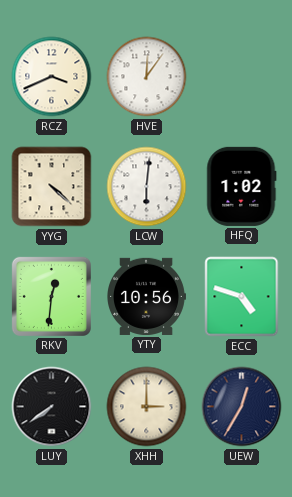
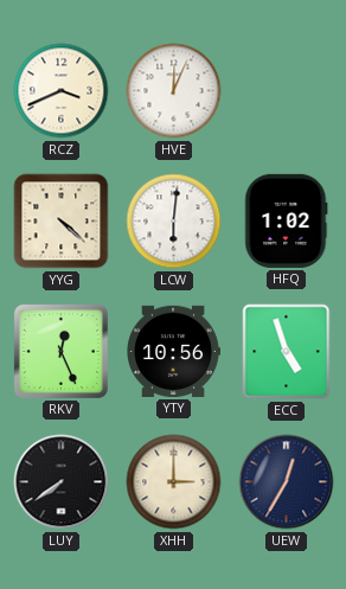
HVE: 12:06 -> 12:04
RKV: 12:31 -> 12:26
ECC: 4:48 -> 4:57
